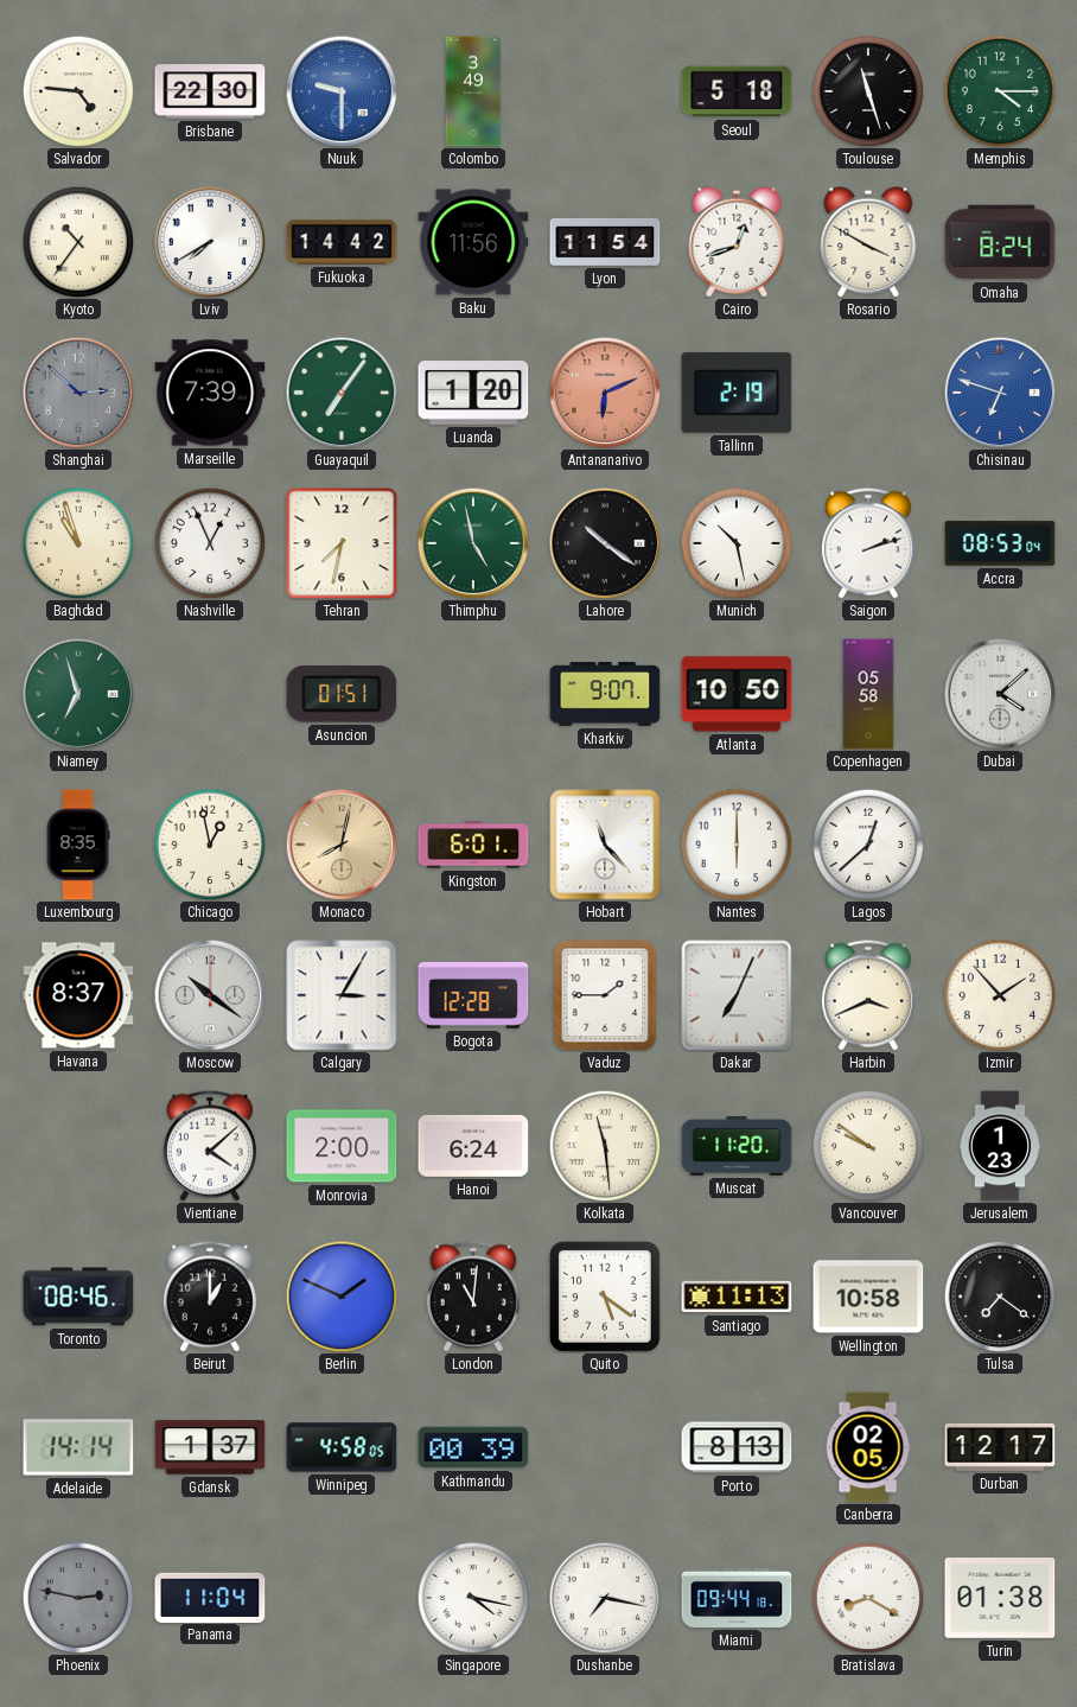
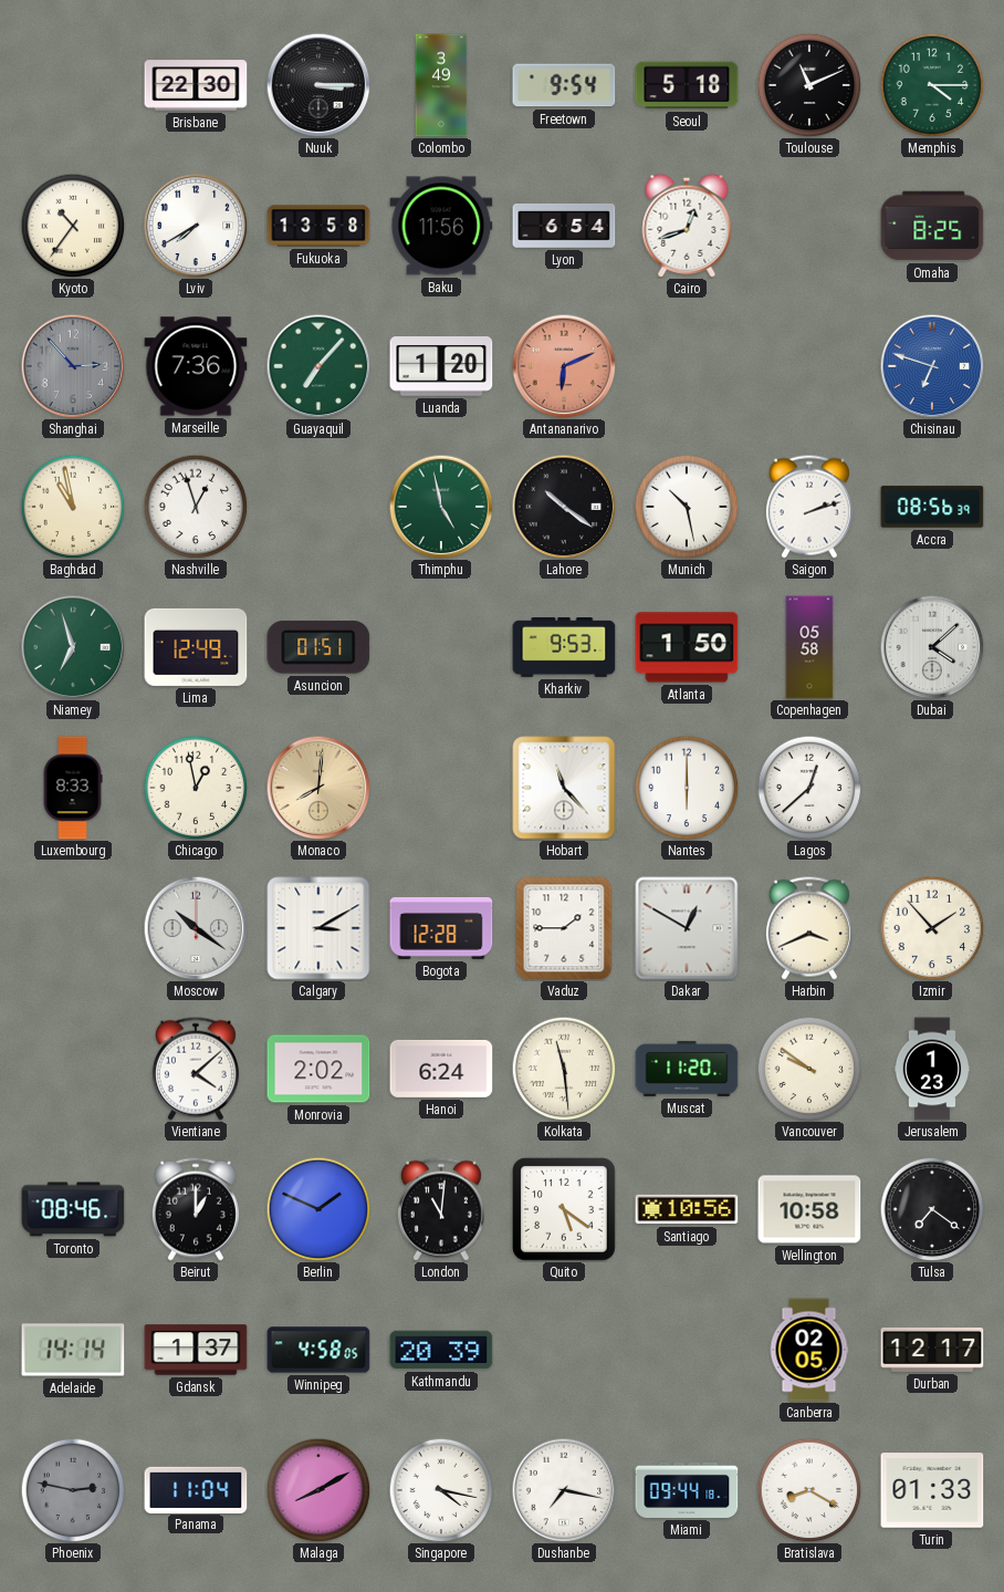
Salvador: 4:46 -> none
Nuuk: 9:30 -> 3:15
Nuuk dial: blue -> black
Freetown: none -> 9:54
Toulouse: 11:27 -> 11:11
Fukuoka: 14:42 -> 13:58
Lyon: 11:54 -> 6:54
Rosario: 3:50 -> none
Omaha: 8:24 -> 8:25
Shanghai: 2:52 -> 2:53
Marseille: 7:39 -> 7:36
Guayaquil: 7:06 -> 7:07
Tallinn: 2:19 -> none
Baghdad: 10:57 -> 10:58
Nashville: 12:56 -> 12:57
Tehran: 7:32 -> none
Accra: 08:53 -> 08:56
Lima: none -> 12:49
Kharkiv: 9:07 -> 9:53
Atlanta: 10:50 -> 1:50
Luxembourg: 8:35 -> 8:33
Monaco: 8:02 -> 8:01
Kingston: 6:01 -> none
Havana: 8:37 -> none
Calgary: 3:05 -> 3:10
Dakar: 7:04 -> 12:50
Monrovia: 2:00 -> 2:02
Santiago: 11:13 -> 10:56
Kathmandu: 00:39 -> 20:39
Porto: 8:13 -> none
Malaga: none -> 8:10
Turin: 01:38 -> 01:33
